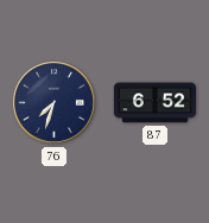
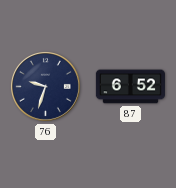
76: 7:33 -> 9:33
